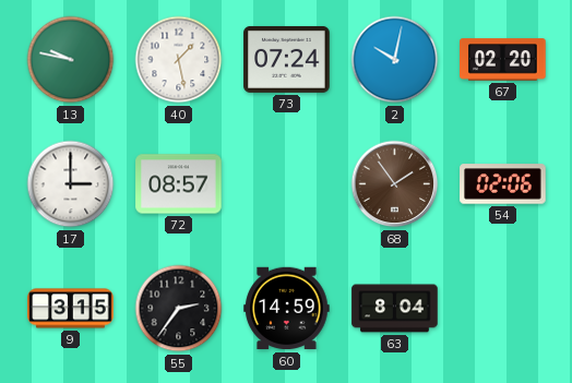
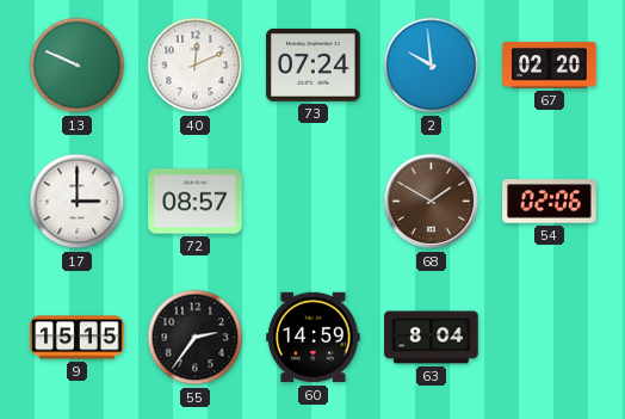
13: 9:47 -> 9:49
40: 1:28 -> 12:11
2: 10:02 -> 9:59
68: 1:54 -> 1:50
9: 3:15 -> 15:15
